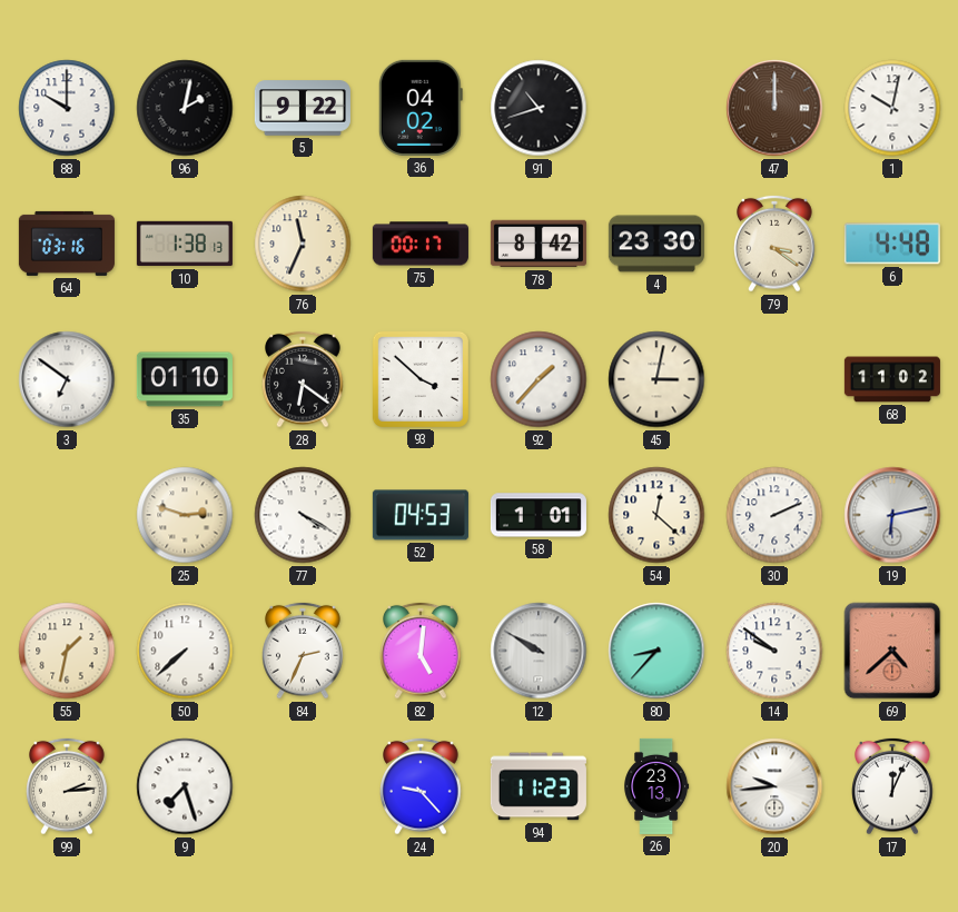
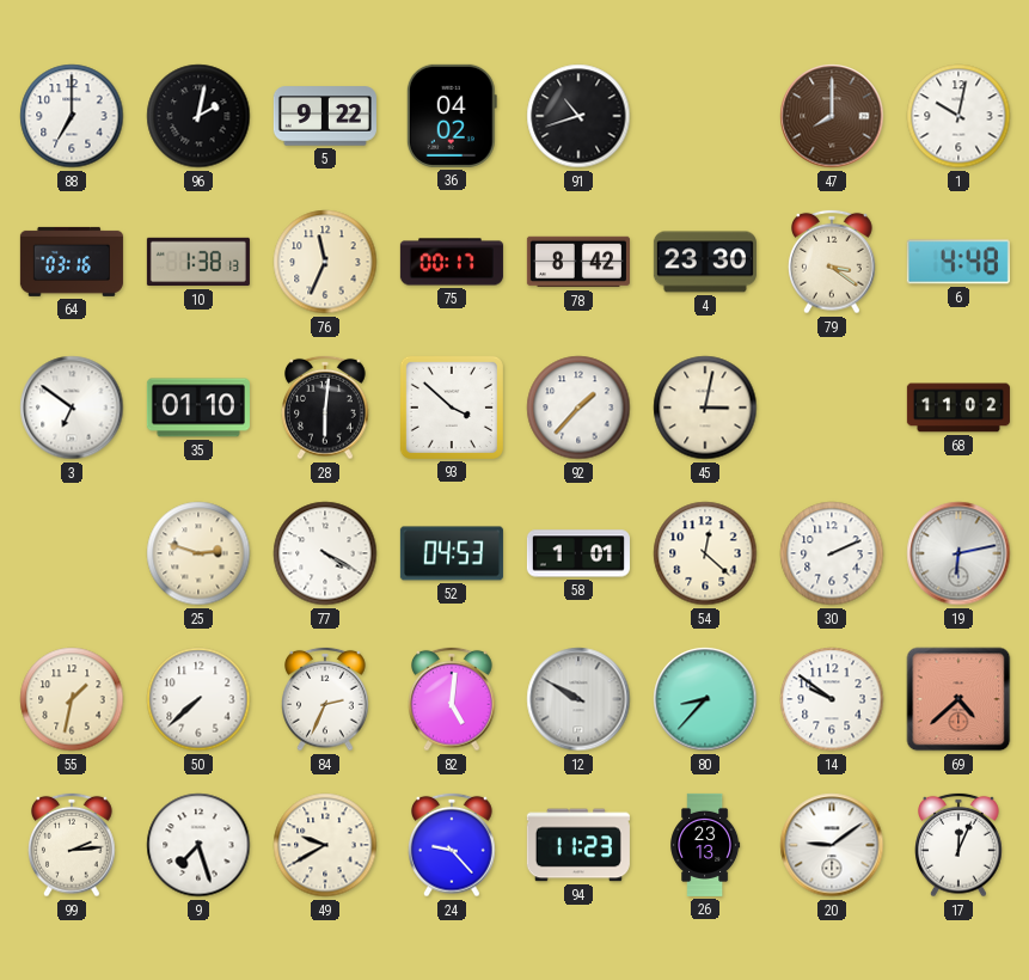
88: 10:00 -> 7:00
47: 12:00 -> 8:00
28: 6:21 -> 6:01
49: none -> 9:40
20: 9:44 -> 9:09
